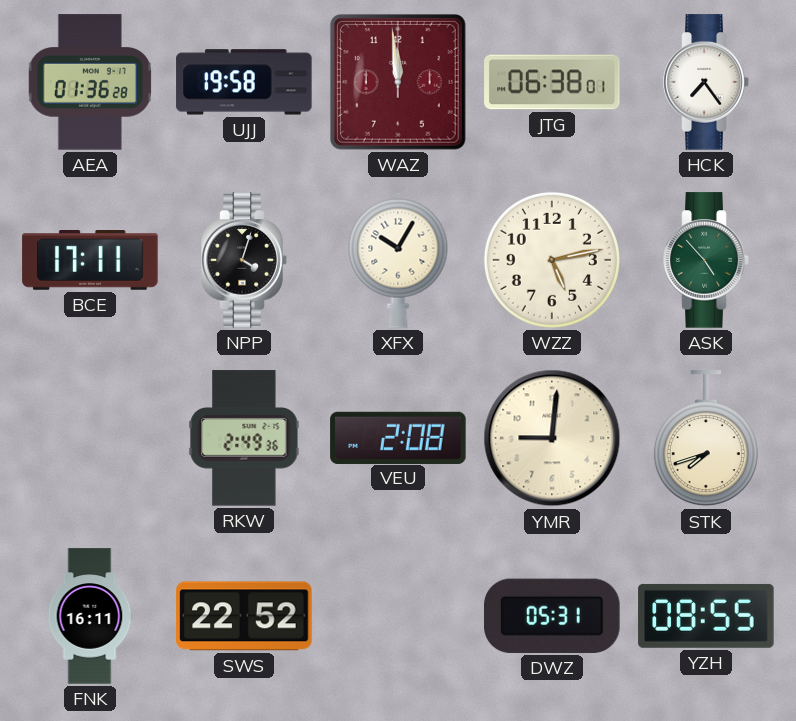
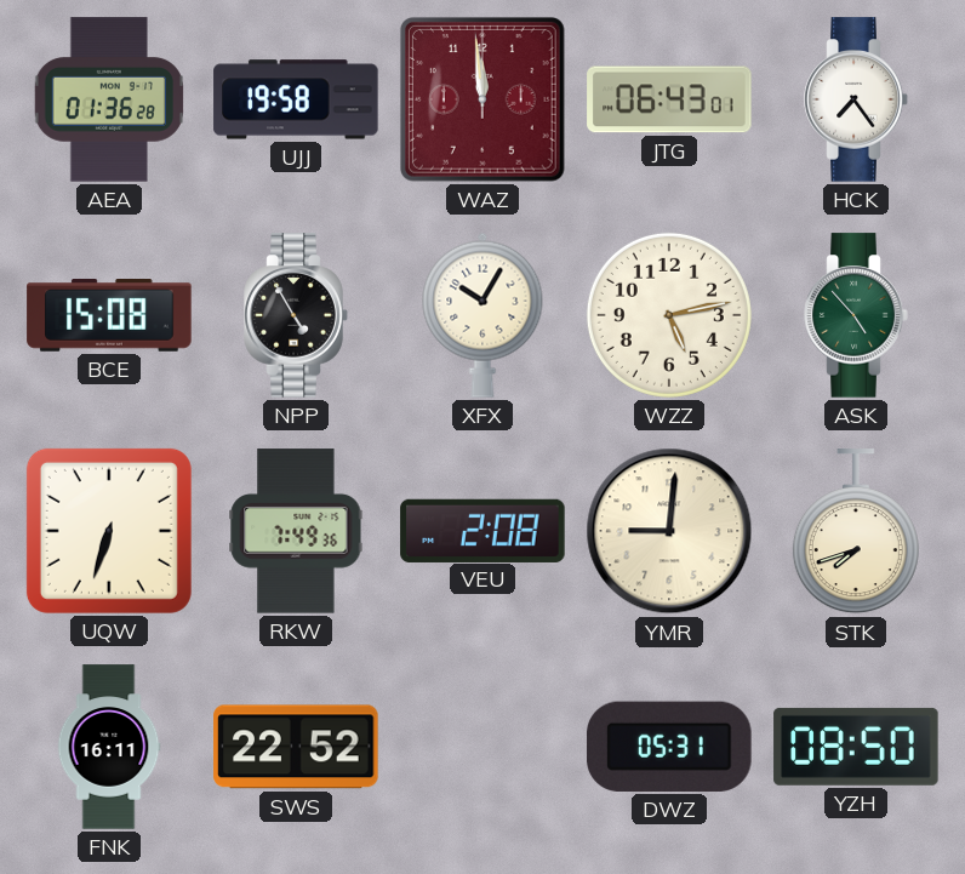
JTG: 06:38 -> 06:43
BCE: 17:11 -> 15:08
NPP: 4:03 -> 4:55
UQW: none -> 6:33
RKW: 2:49 -> 7:49
YZH: 08:55 -> 08:50
